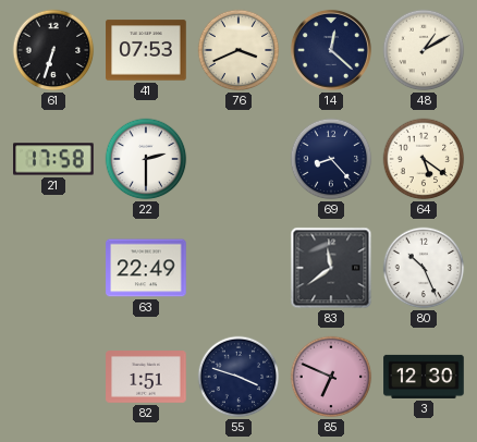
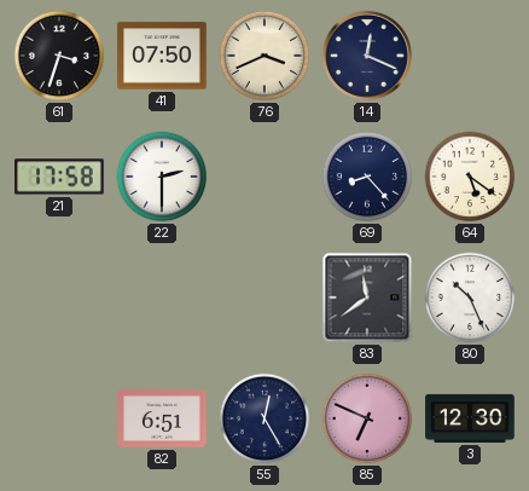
61: 6:33 -> 3:33
41: 07:53 -> 07:50
14: 12:22 -> 12:19
48: 1:10 -> none
63: 22:49 -> none
82: 1:51 -> 6:51
55: 3:48 -> 12:25
